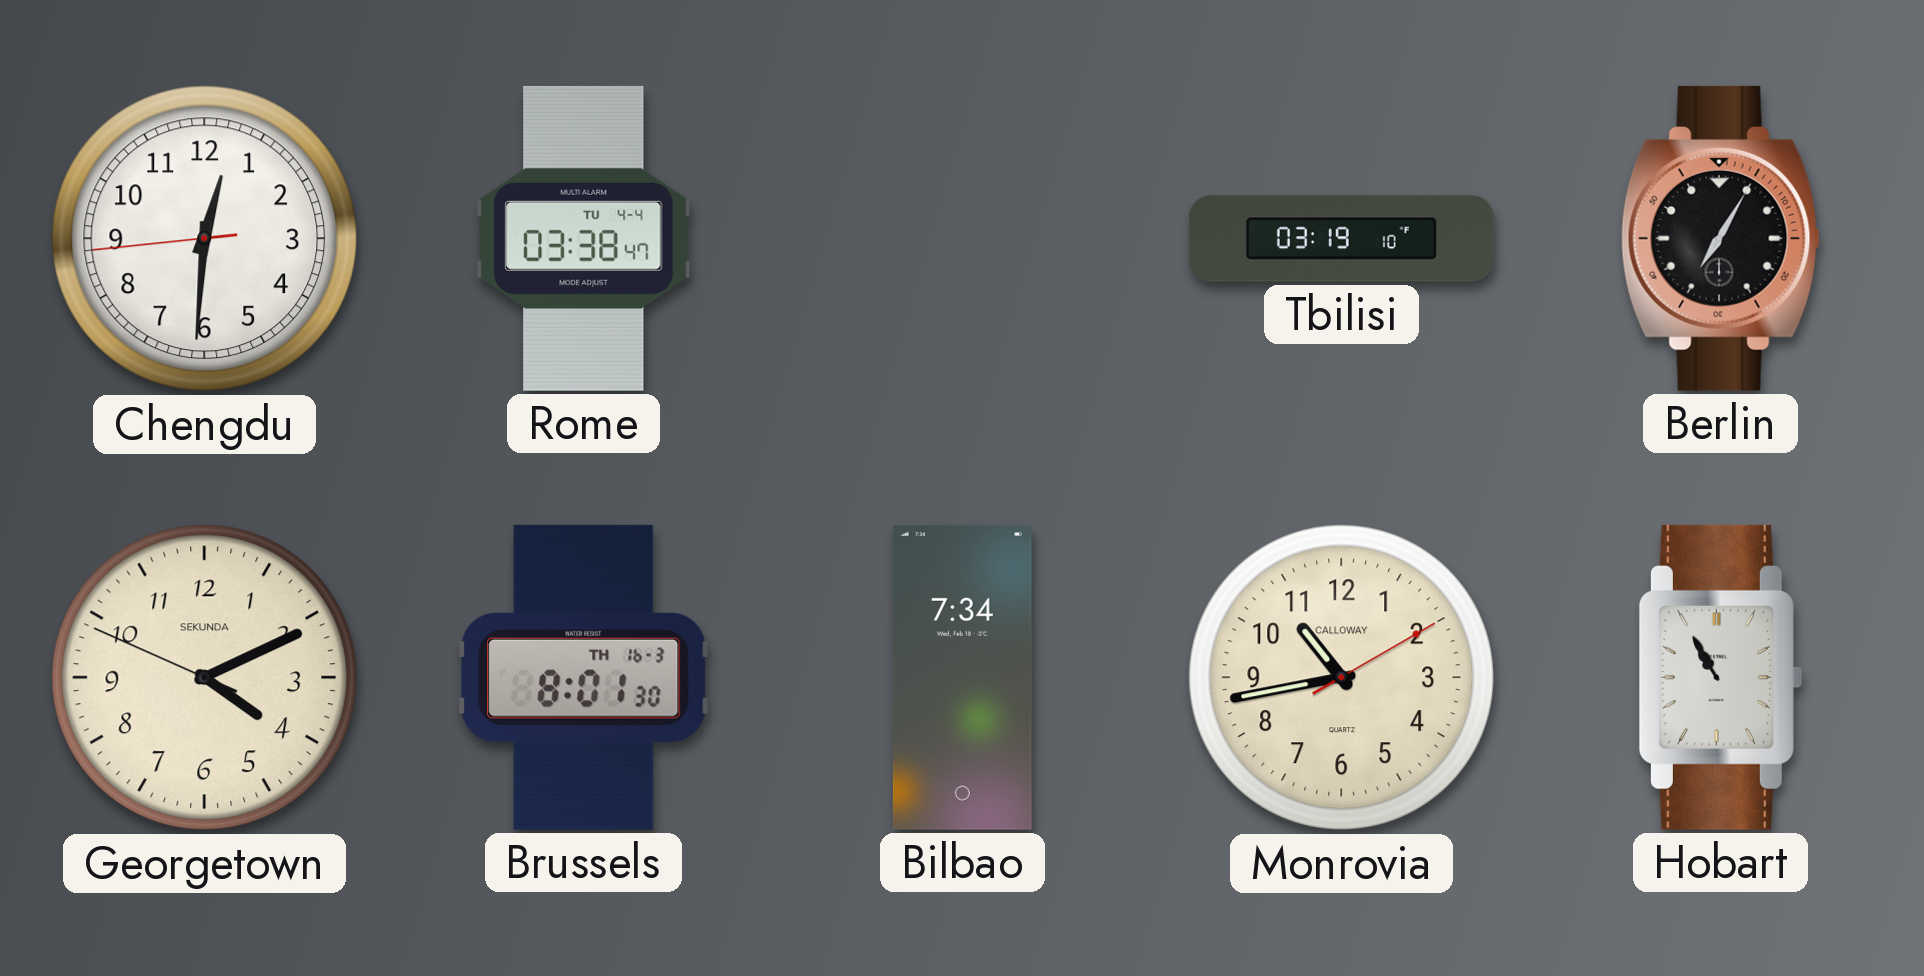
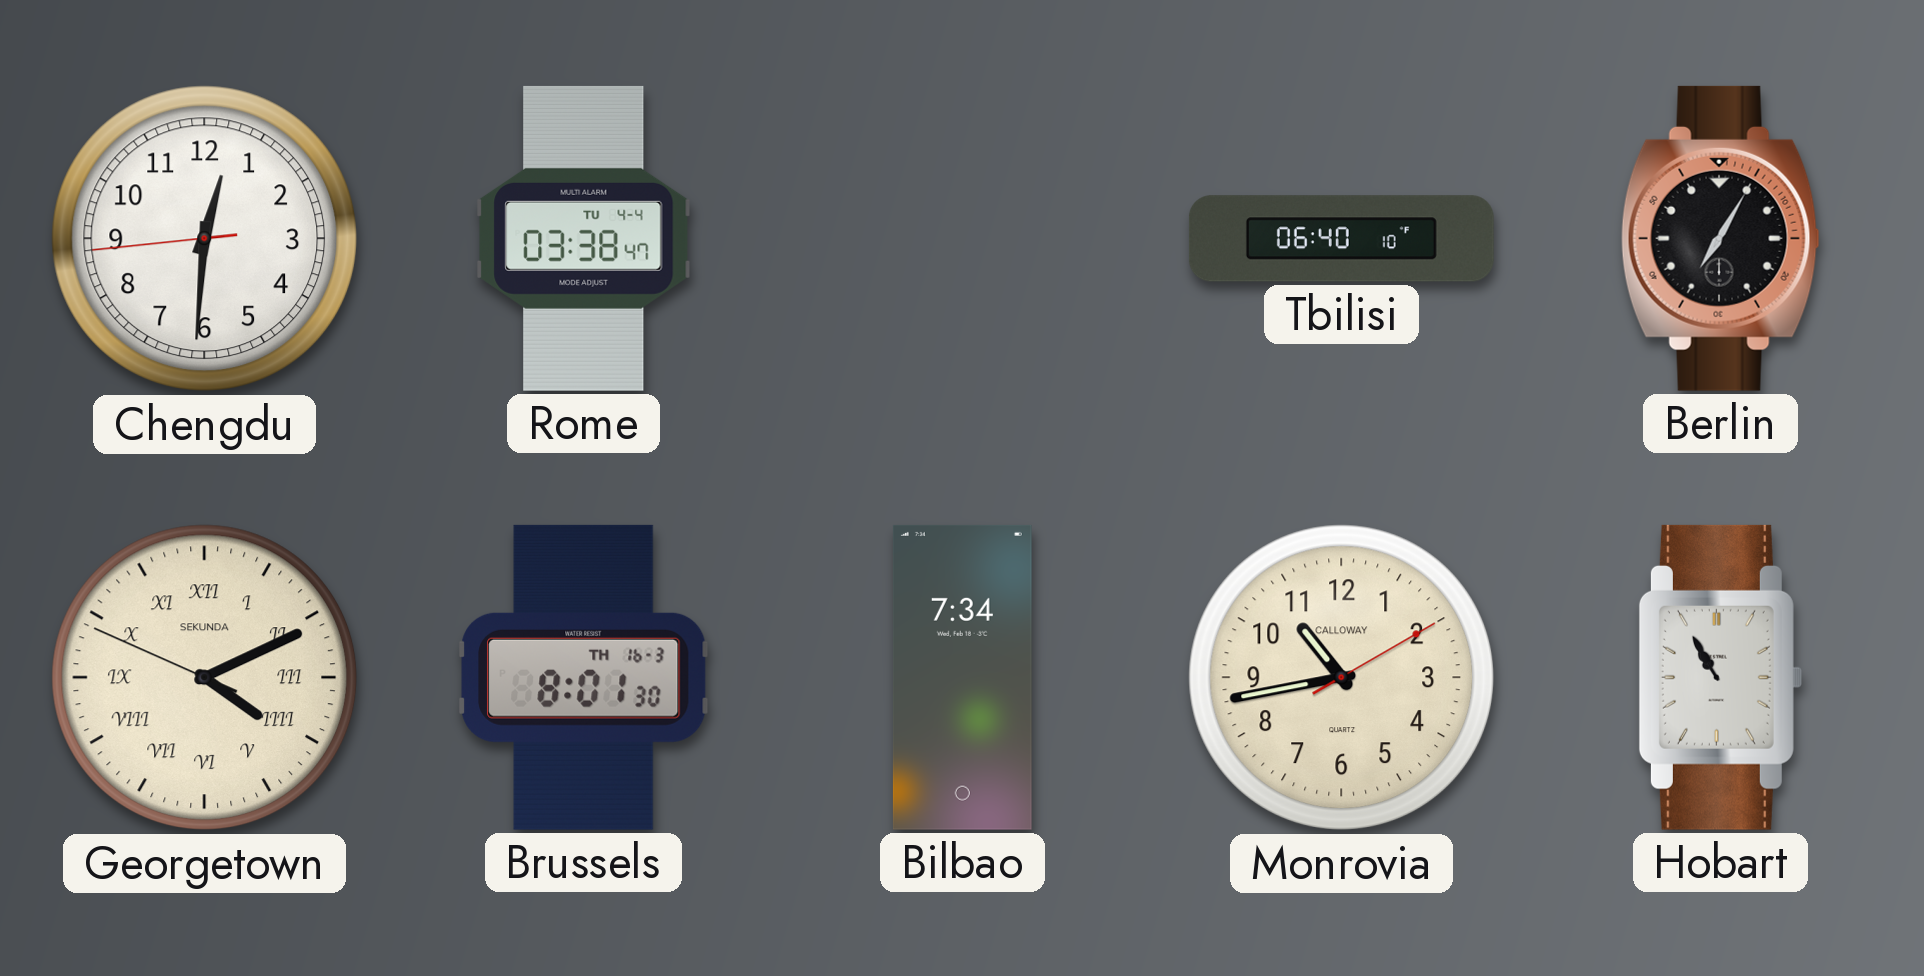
Tbilisi: 03:19 -> 06:40
Georgetown numerals: Arabic -> Roman
